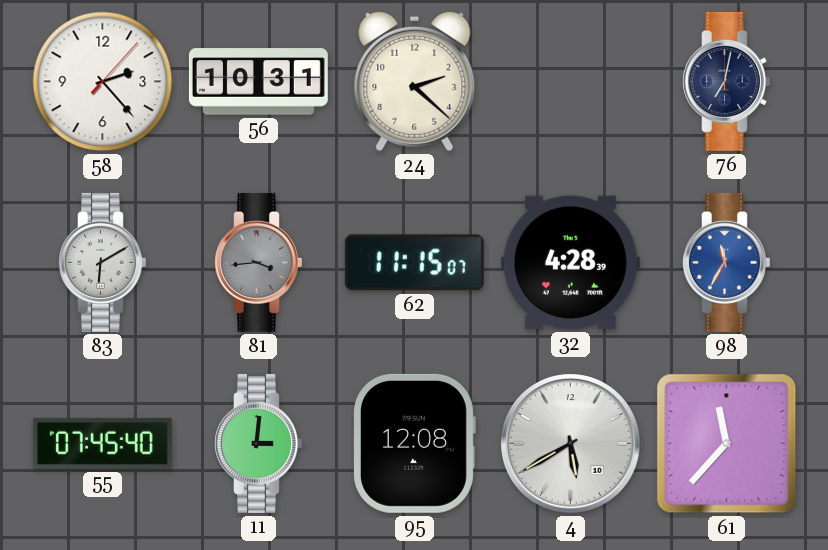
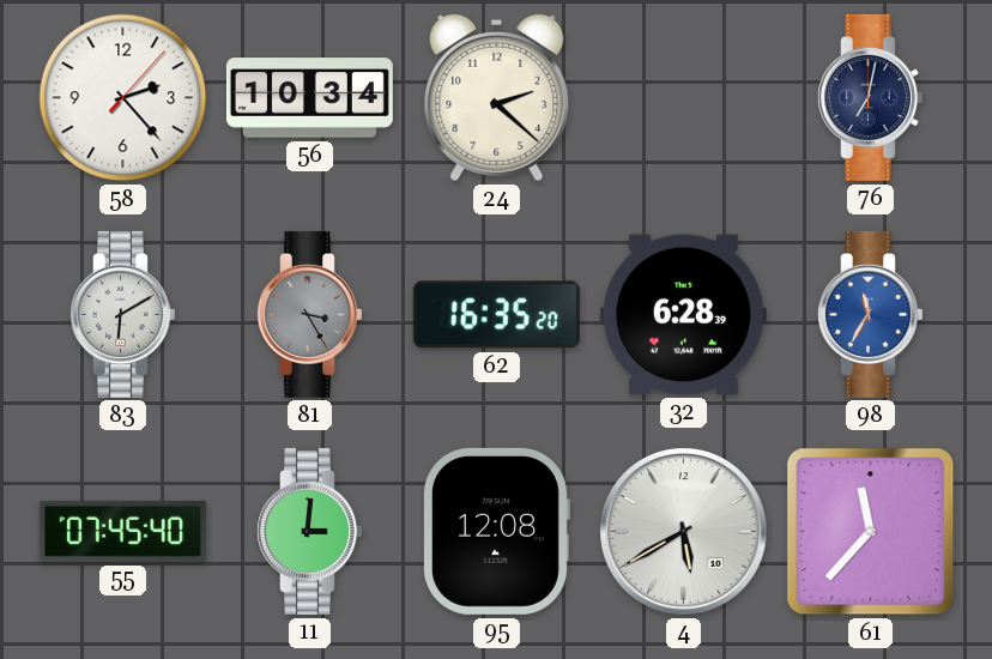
56: 10:31 -> 10:34
81: 3:44 -> 3:25
62: 11:15 -> 16:35
32: 4:28 -> 6:28
